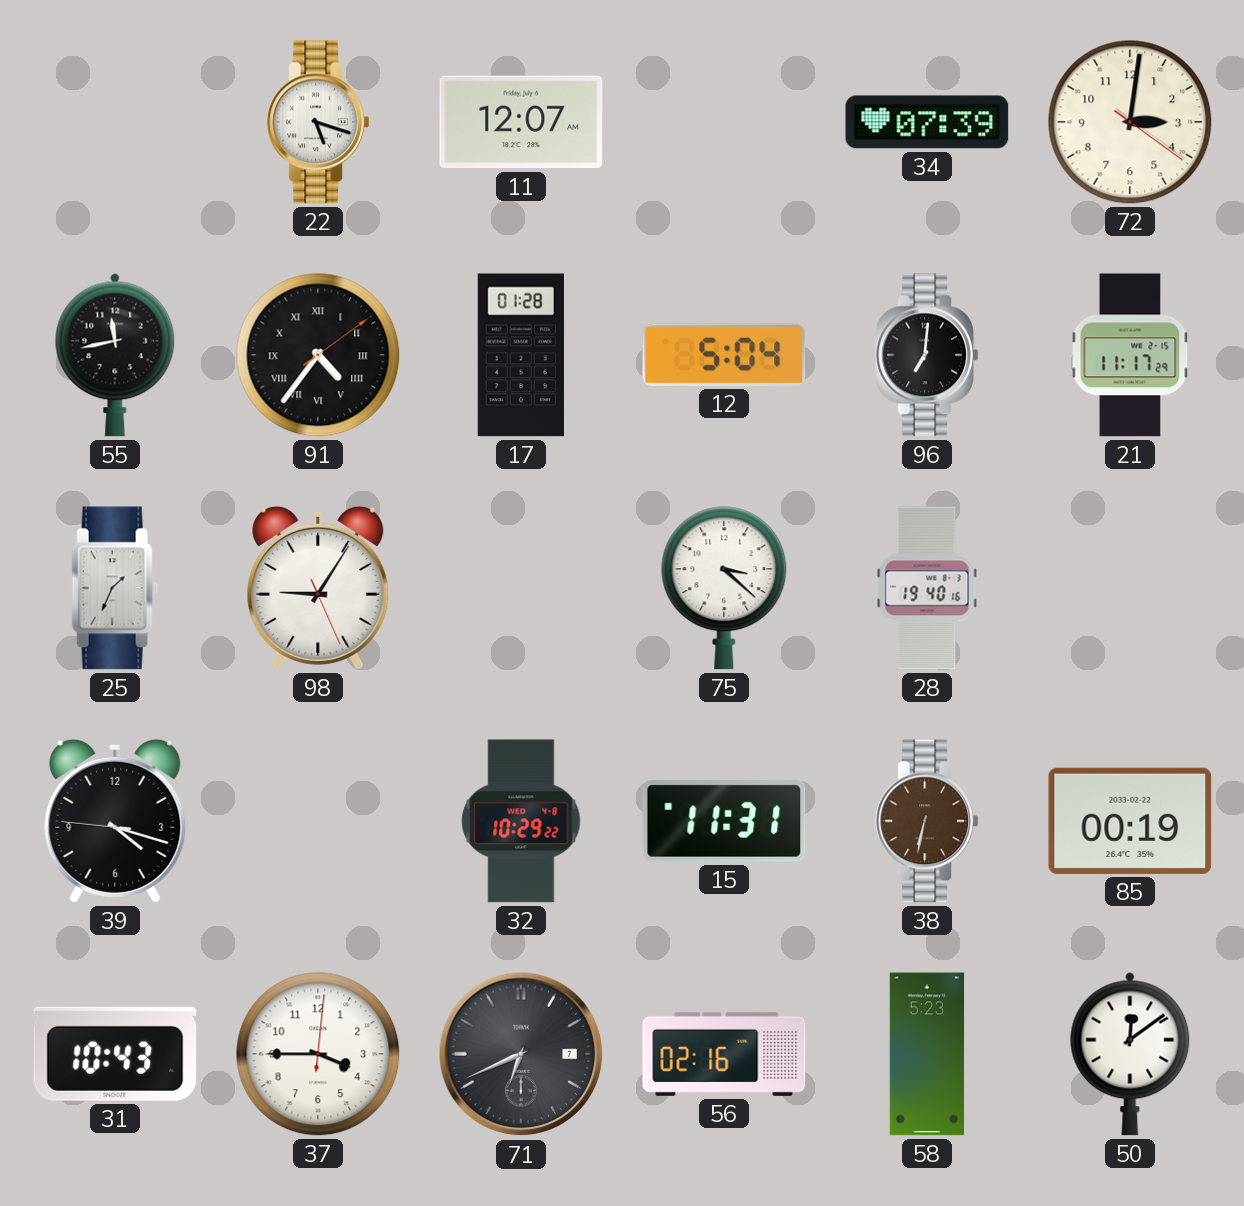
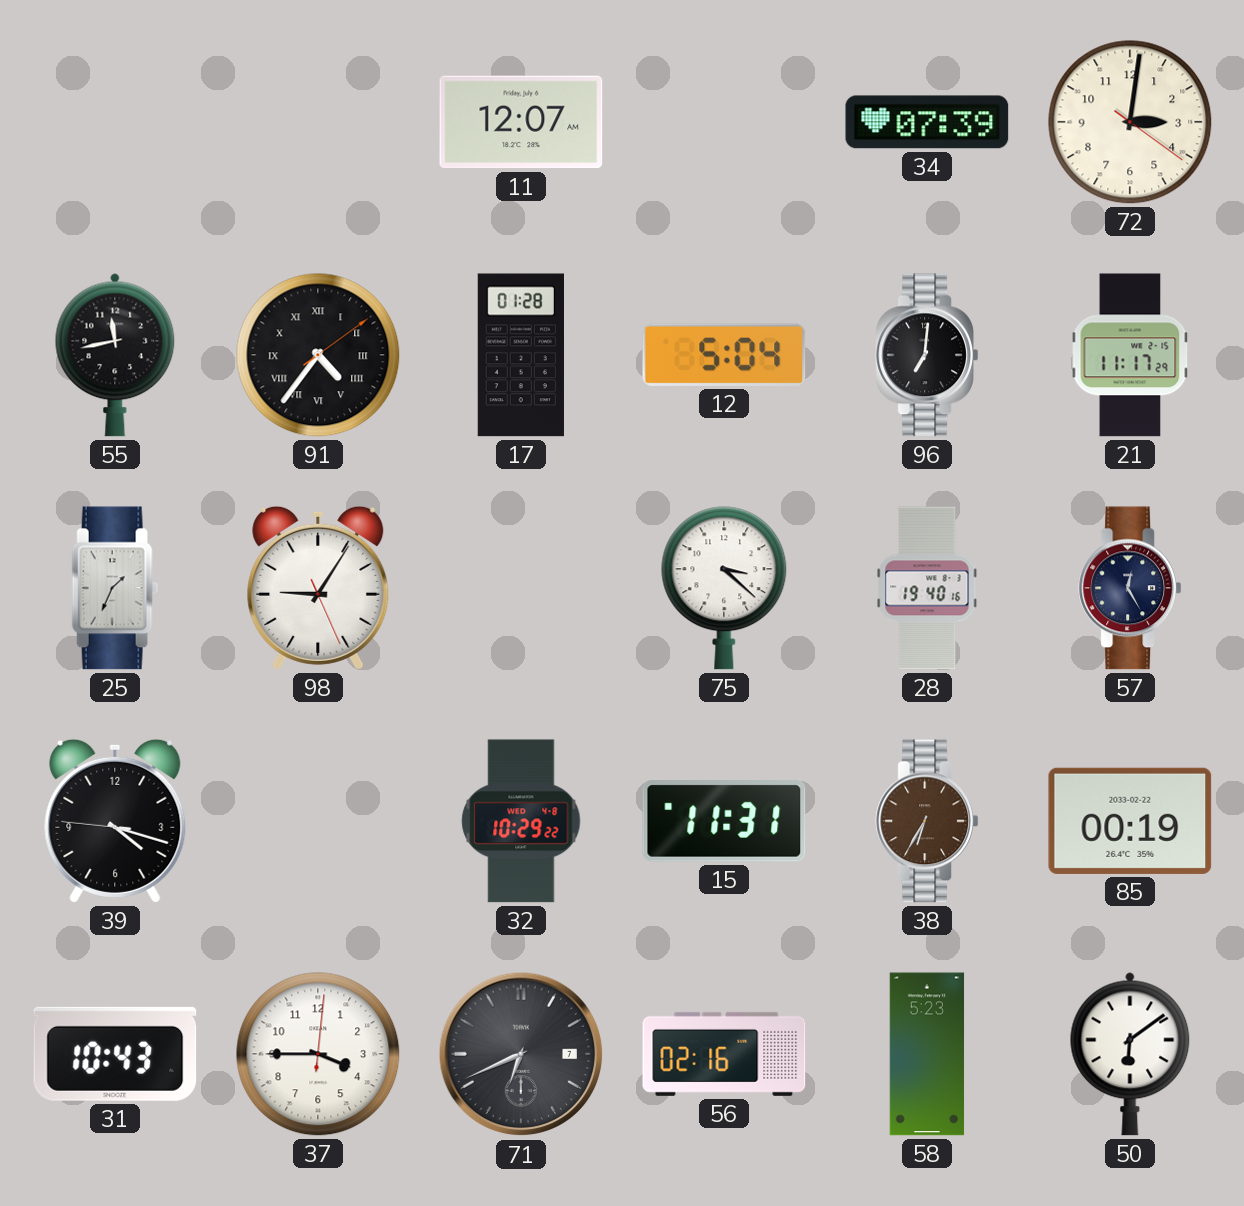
22: 5:18 -> none
57: none -> 12:25
38: 6:32 -> 6:35
50: 12:09 -> 6:09
